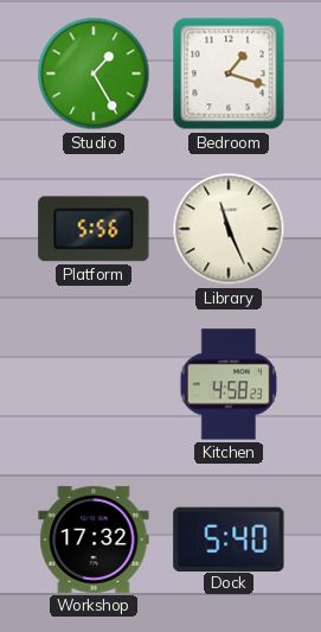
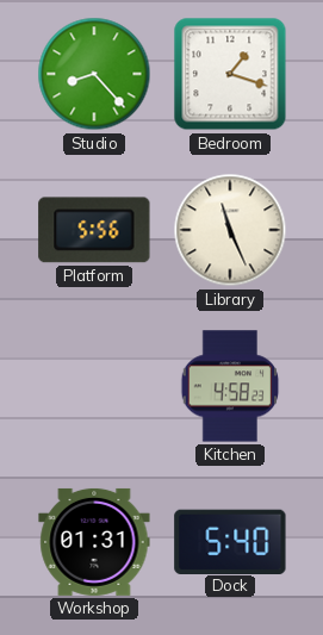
Studio: 1:25 -> 8:23
Workshop: 17:32 -> 01:31
